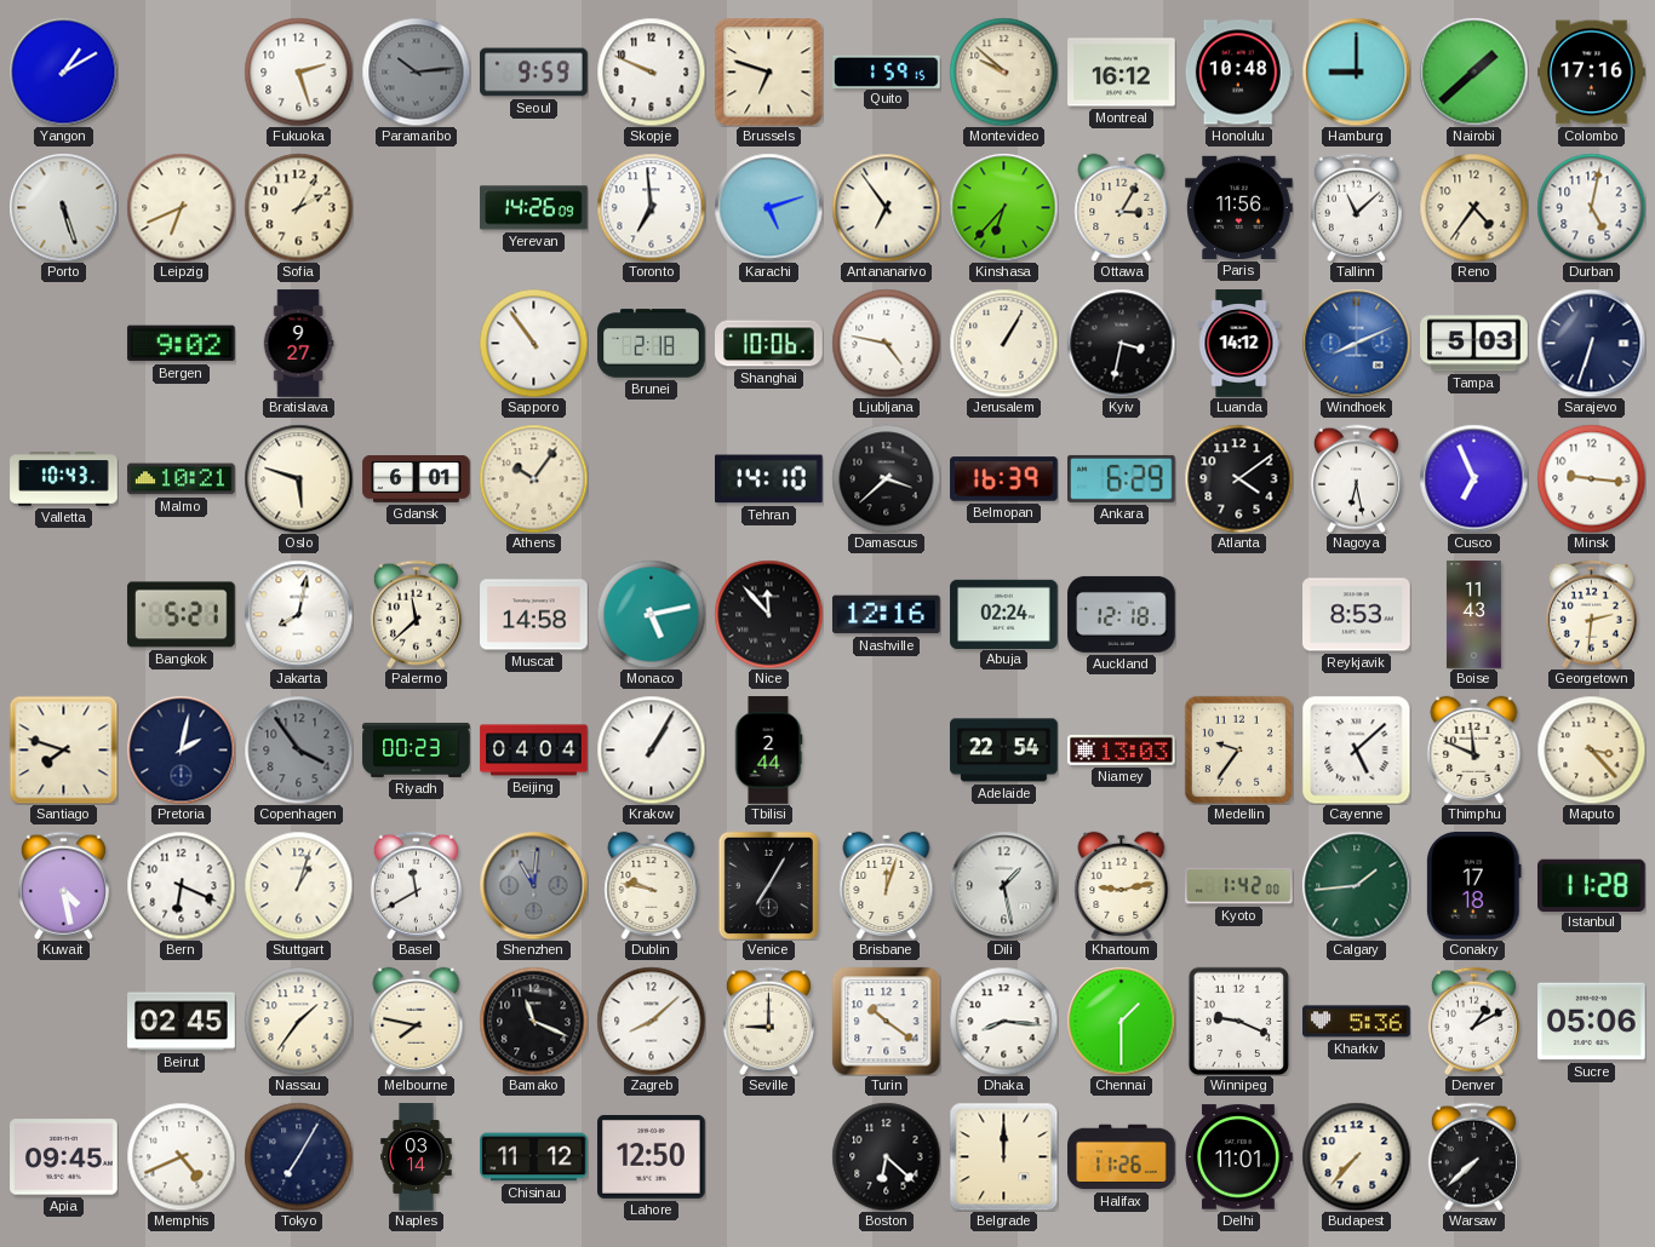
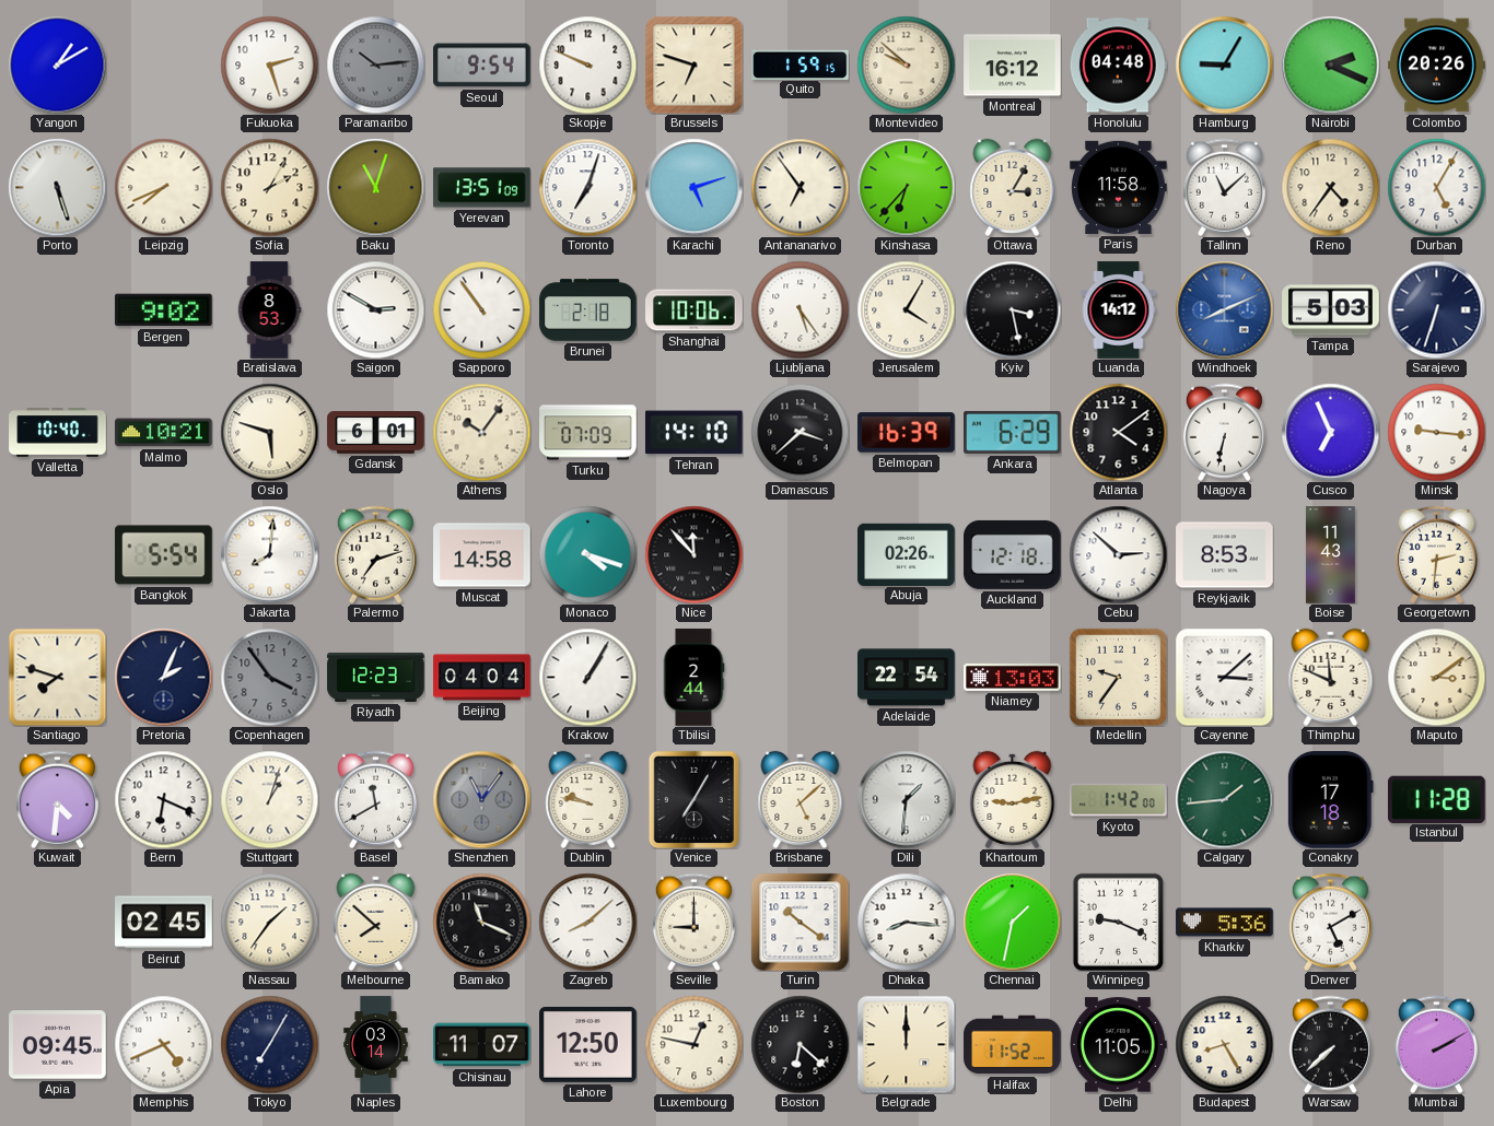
Seoul: 9:59 -> 9:54
Honolulu: 10:48 -> 04:48
Hamburg: 9:00 -> 9:05
Nairobi: 1:38 -> 2:19
Colombo: 17:16 -> 20:26
Leipzig: 6:41 -> 7:41
Baku: none -> 11:03
Yerevan: 14:26 -> 13:51
Toronto: 6:59 -> 7:03
Paris: 11:56 -> 11:58
Durban: 5:02 -> 5:05
Bratislava: 9:27 -> 8:53
Saigon: none -> 2:50
Ljubljana: 4:47 -> 5:24
Jerusalem: 1:05 -> 4:05
Kyiv: 3:32 -> 3:28
Valletta: 10:43 -> 10:40
Turku: none -> 07:09
Nagoya: 6:28 -> 6:32
Bangkok: 5:21 -> 5:54
Jakarta: 8:02 -> 8:01
Palermo: 11:38 -> 7:12
Monaco: 5:13 -> 4:18
Nashville: 12:16 -> none
Abuja: 02:24 -> 02:26
Cebu: none -> 2:52
Pretoria: 2:02 -> 2:04
Riyadh: 00:23 -> 12:23
Cayenne: 5:08 -> 3:08
Maputo: 3:23 -> 3:09
Kuwait: 4:28 -> 4:31
Shenzhen: 11:01 -> 11:06
Brisbane: 12:03 -> 5:08
Dili: 1:28 -> 1:31
Melbourne: 7:47 -> 7:52
Chennai: 1:30 -> 1:32
Denver: 1:10 -> 5:10
Sucre: 05:06 -> none
Chisinau: 11:12 -> 11:07
Luxembourg: none -> 12:47
Halifax: 11:26 -> 11:52
Delhi: 11:01 -> 11:05
Budapest: 7:37 -> 8:25
Mumbai: none -> 2:10
